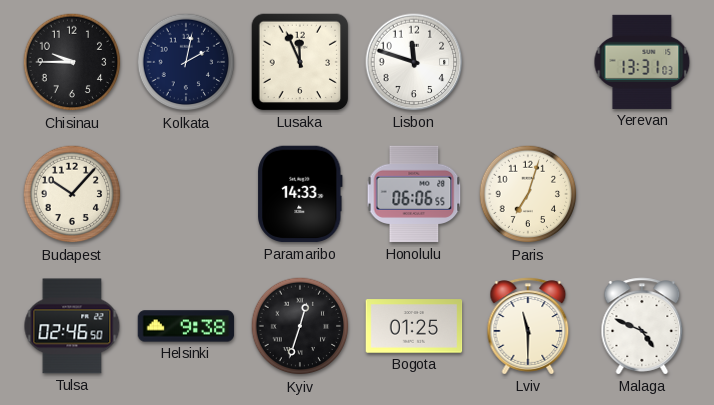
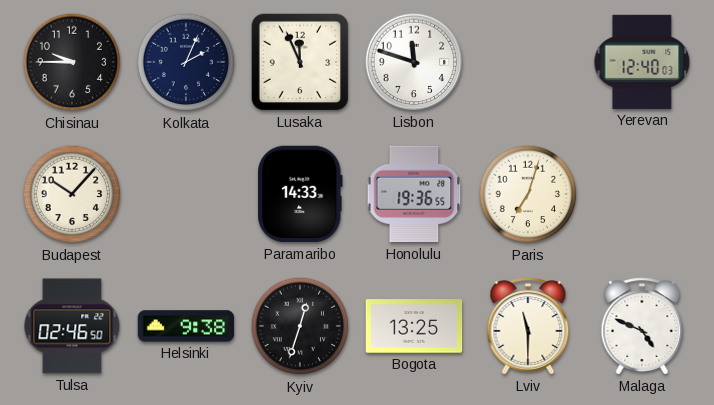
Kolkata: 2:02 -> 2:04
Yerevan: 13:31 -> 12:40
Honolulu: 06:06 -> 19:36
Bogota: 01:25 -> 13:25
